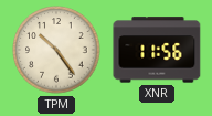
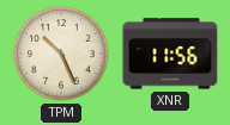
TPM: 10:24 -> 10:26
